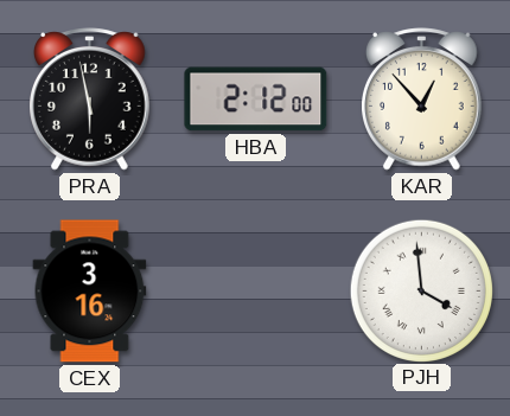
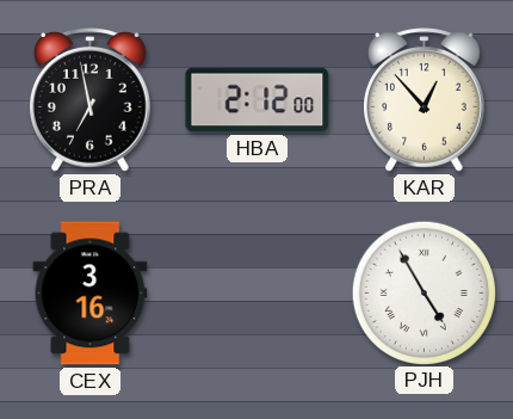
PRA: 5:58 -> 6:58
PJH: 3:59 -> 4:55
